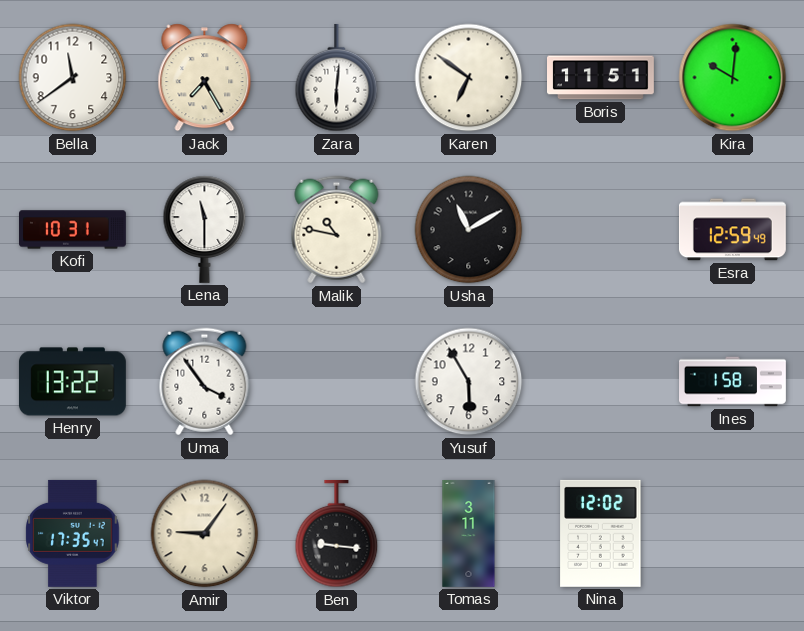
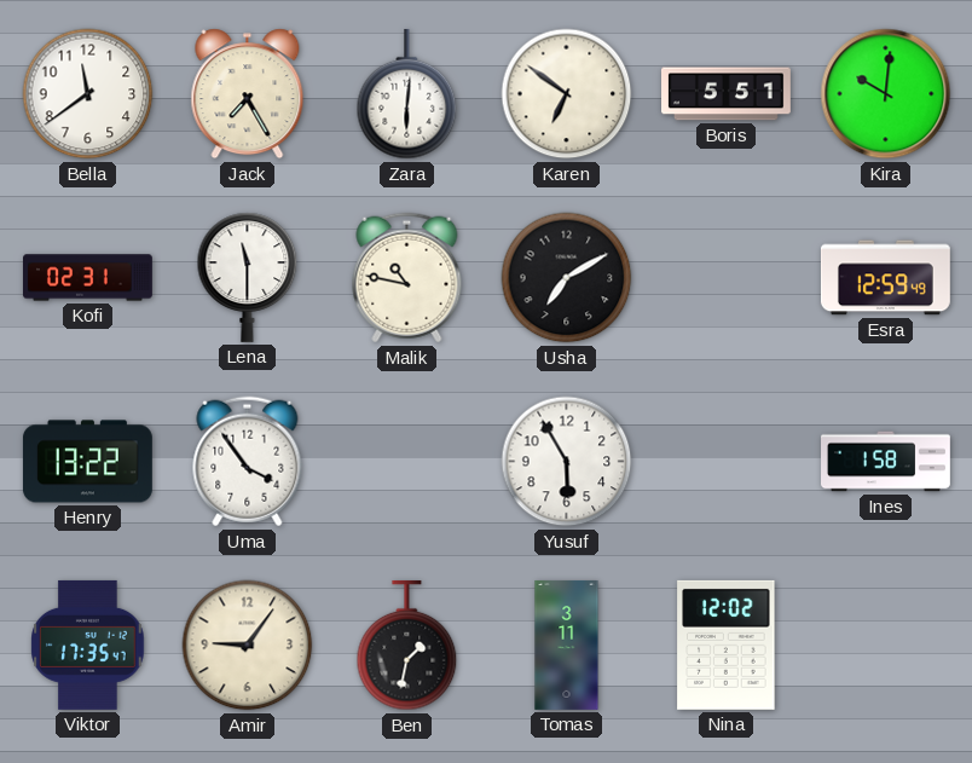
Boris: 11:51 -> 5:51
Kofi: 10:31 -> 02:31
Usha: 11:10 -> 7:10
Ben: 9:16 -> 1:32
